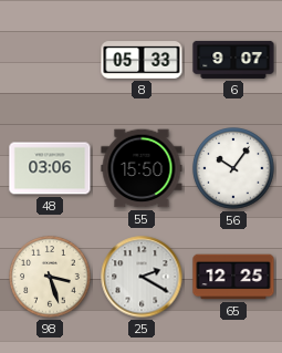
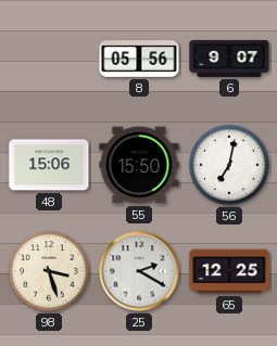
8: 05:33 -> 05:56
48: 03:06 -> 15:06
56: 10:06 -> 7:02
